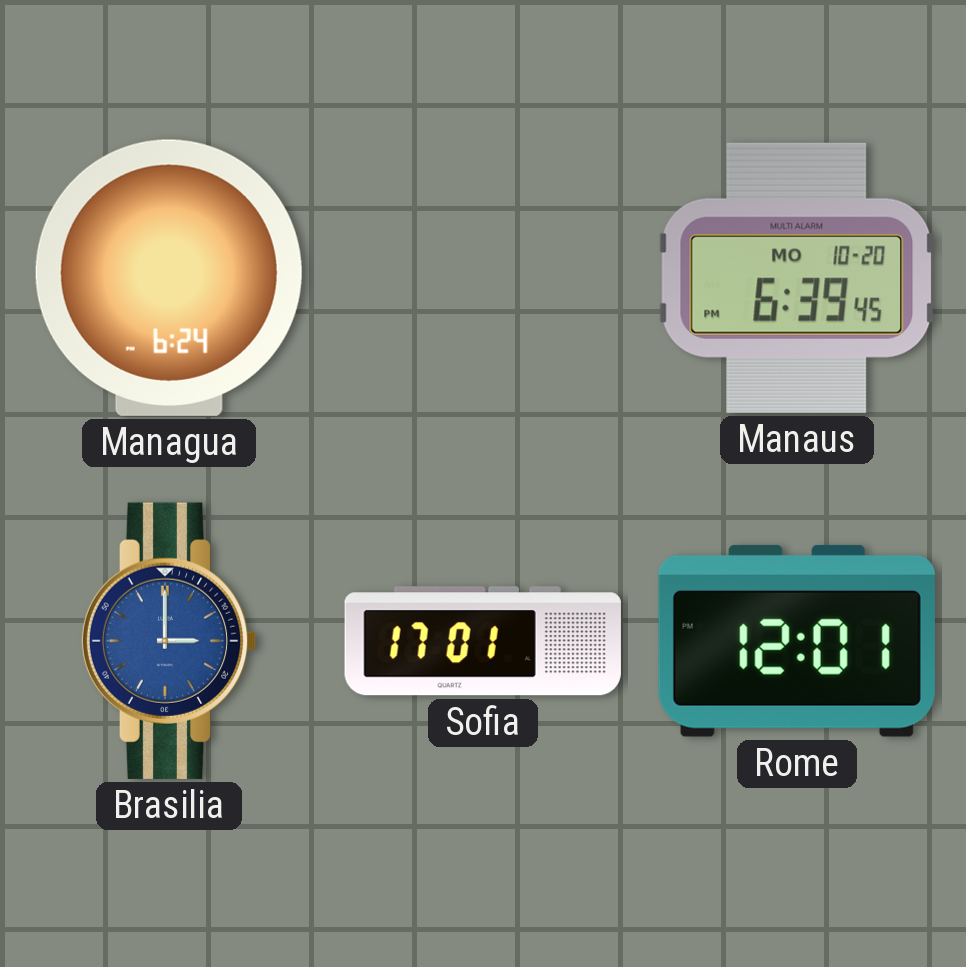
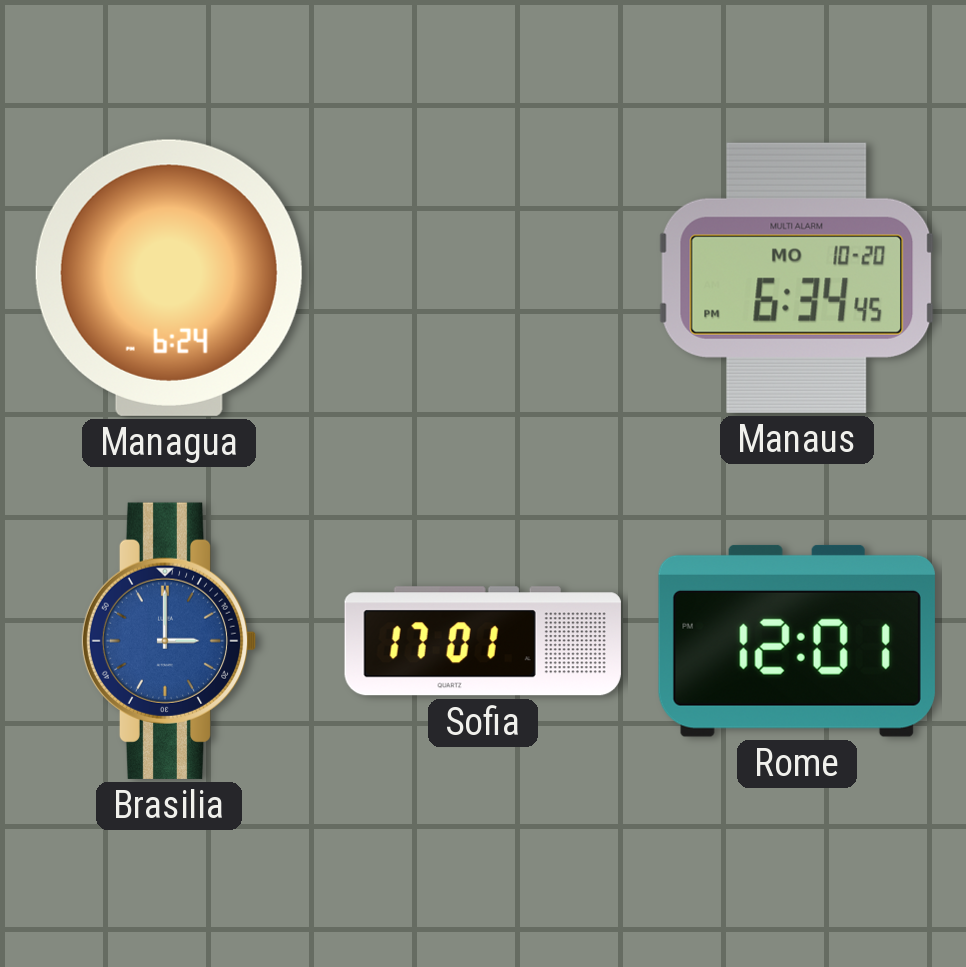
Manaus: 6:39 -> 6:34
